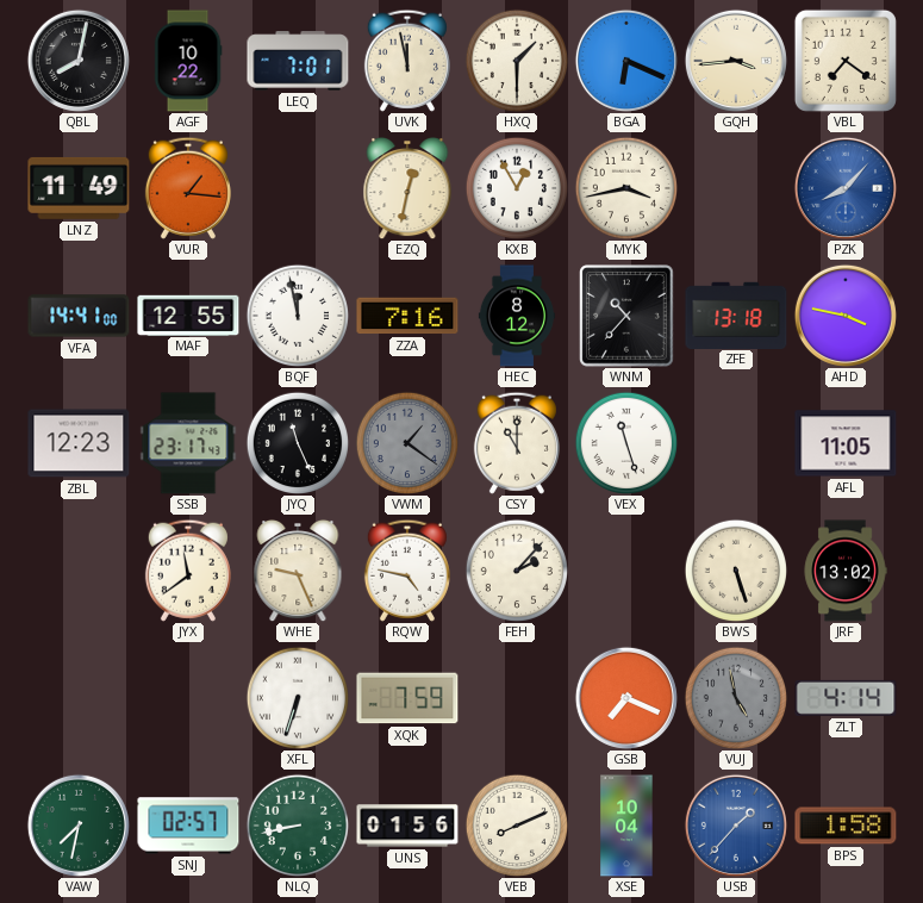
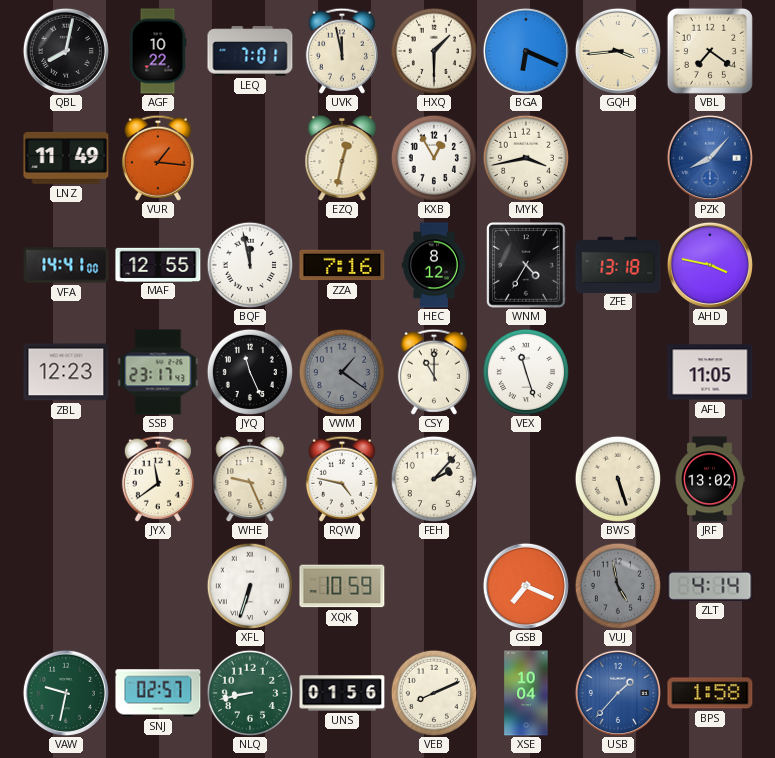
WNM: 10:37 -> 4:35
XQK: 7:59 -> 10:59
VAW: 7:32 -> 9:32
